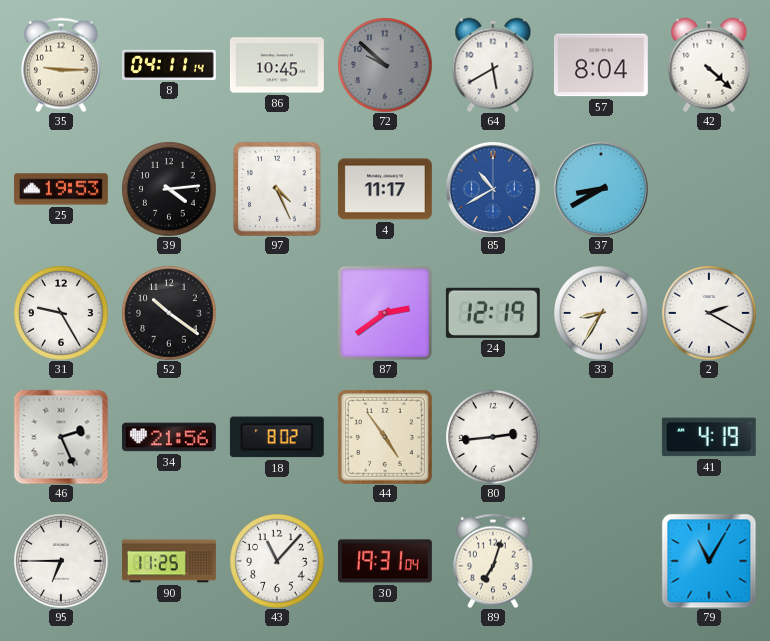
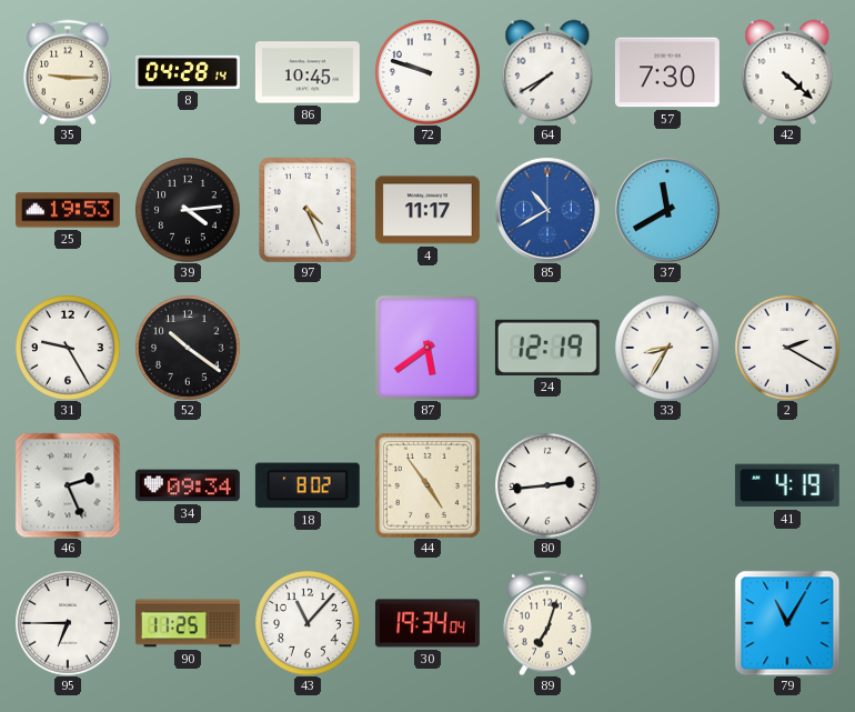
8: 04:11 -> 04:28
72: 9:52 -> 9:48
72 dial: grey -> white
64: 5:40 -> 7:40
57: 8:04 -> 7:30
37: 8:40 -> 11:40
87: 2:39 -> 5:39
34: 21:56 -> 09:34
30: 19:31 -> 19:34
